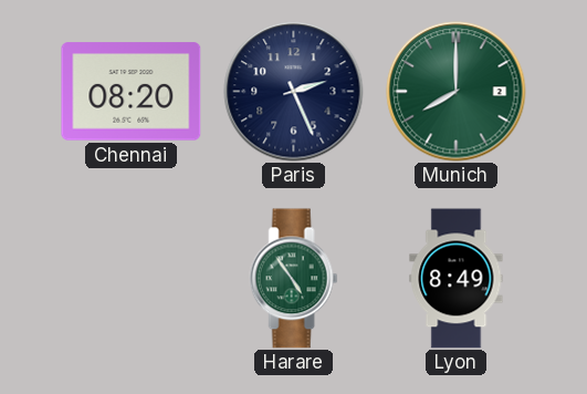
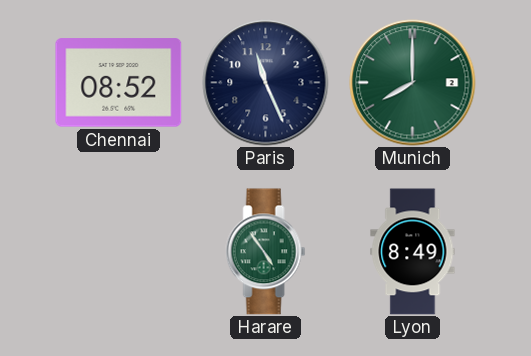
Chennai: 08:20 -> 08:52
Paris: 2:26 -> 11:26
